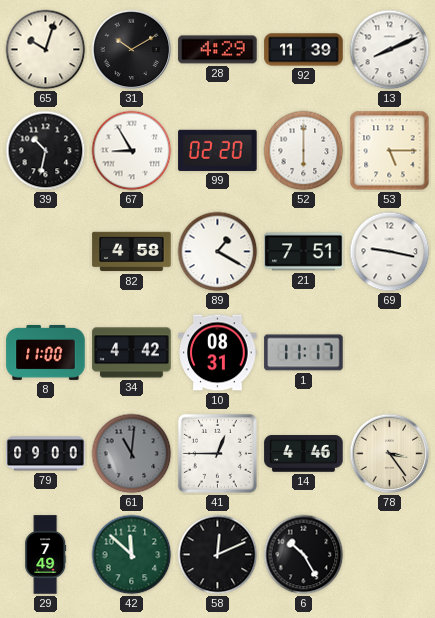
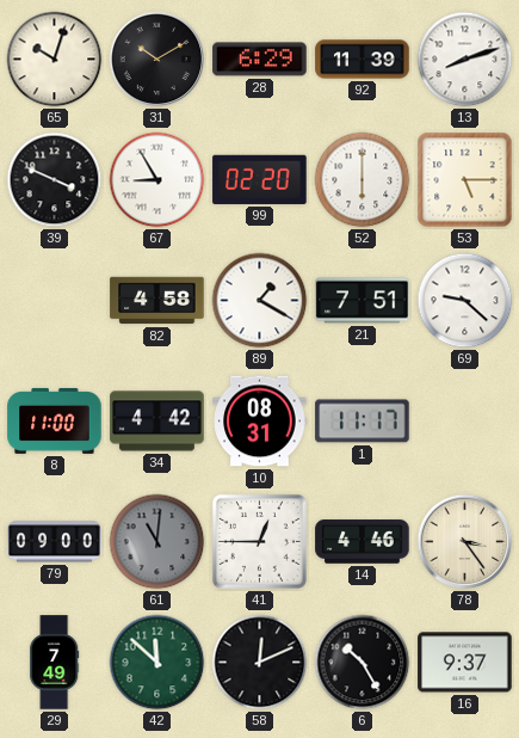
28: 4:29 -> 6:29
13: 8:11 -> 8:12
39: 10:32 -> 3:49
69: 9:17 -> 9:22
16: none -> 9:37
